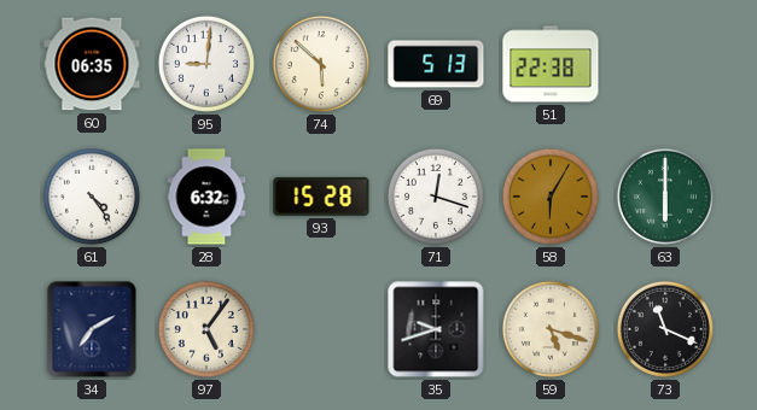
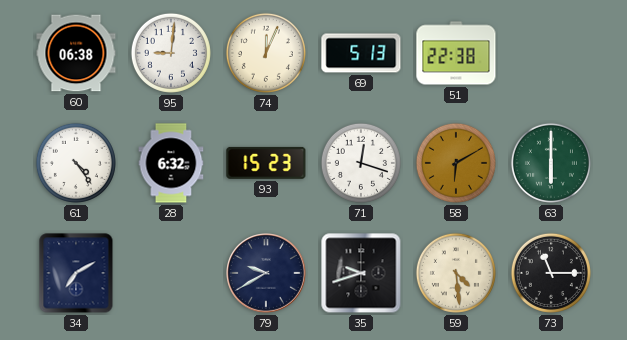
60: 06:35 -> 06:38
74: 5:52 -> 12:04
93: 15:28 -> 15:23
58: 6:05 -> 6:10
97: 5:06 -> none
79: none -> 9:40
59: 5:18 -> 4:29
73: 11:19 -> 11:15
